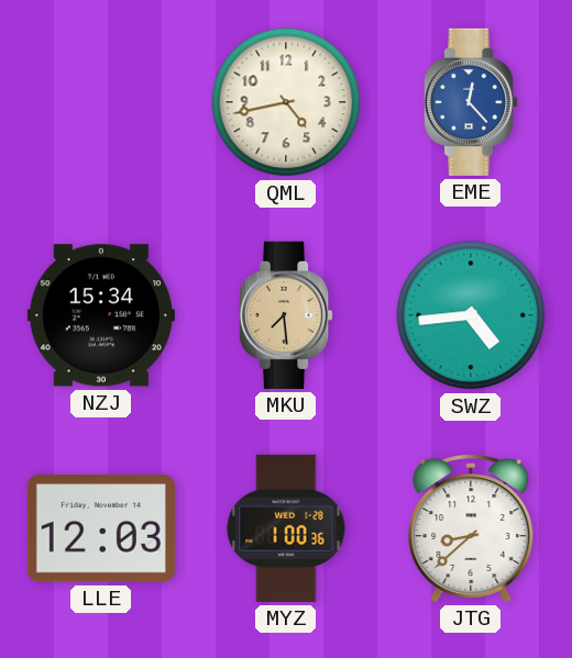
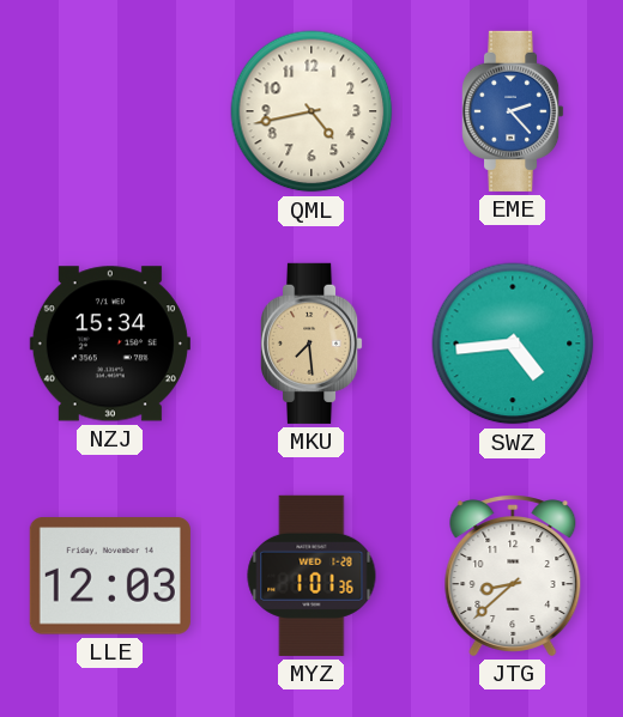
EME: 12:23 -> 2:23
MYZ: 1:00 -> 1:01
